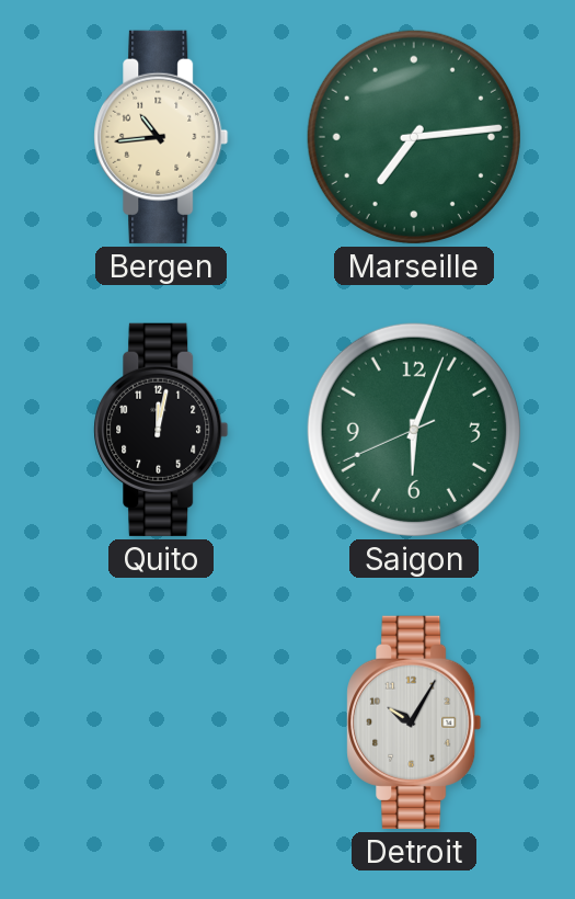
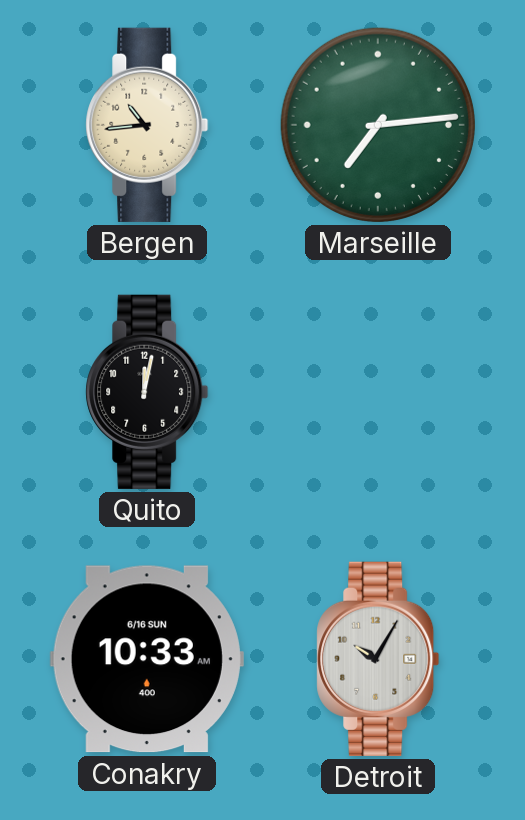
Saigon: 6:03 -> none
Conakry: none -> 10:33
